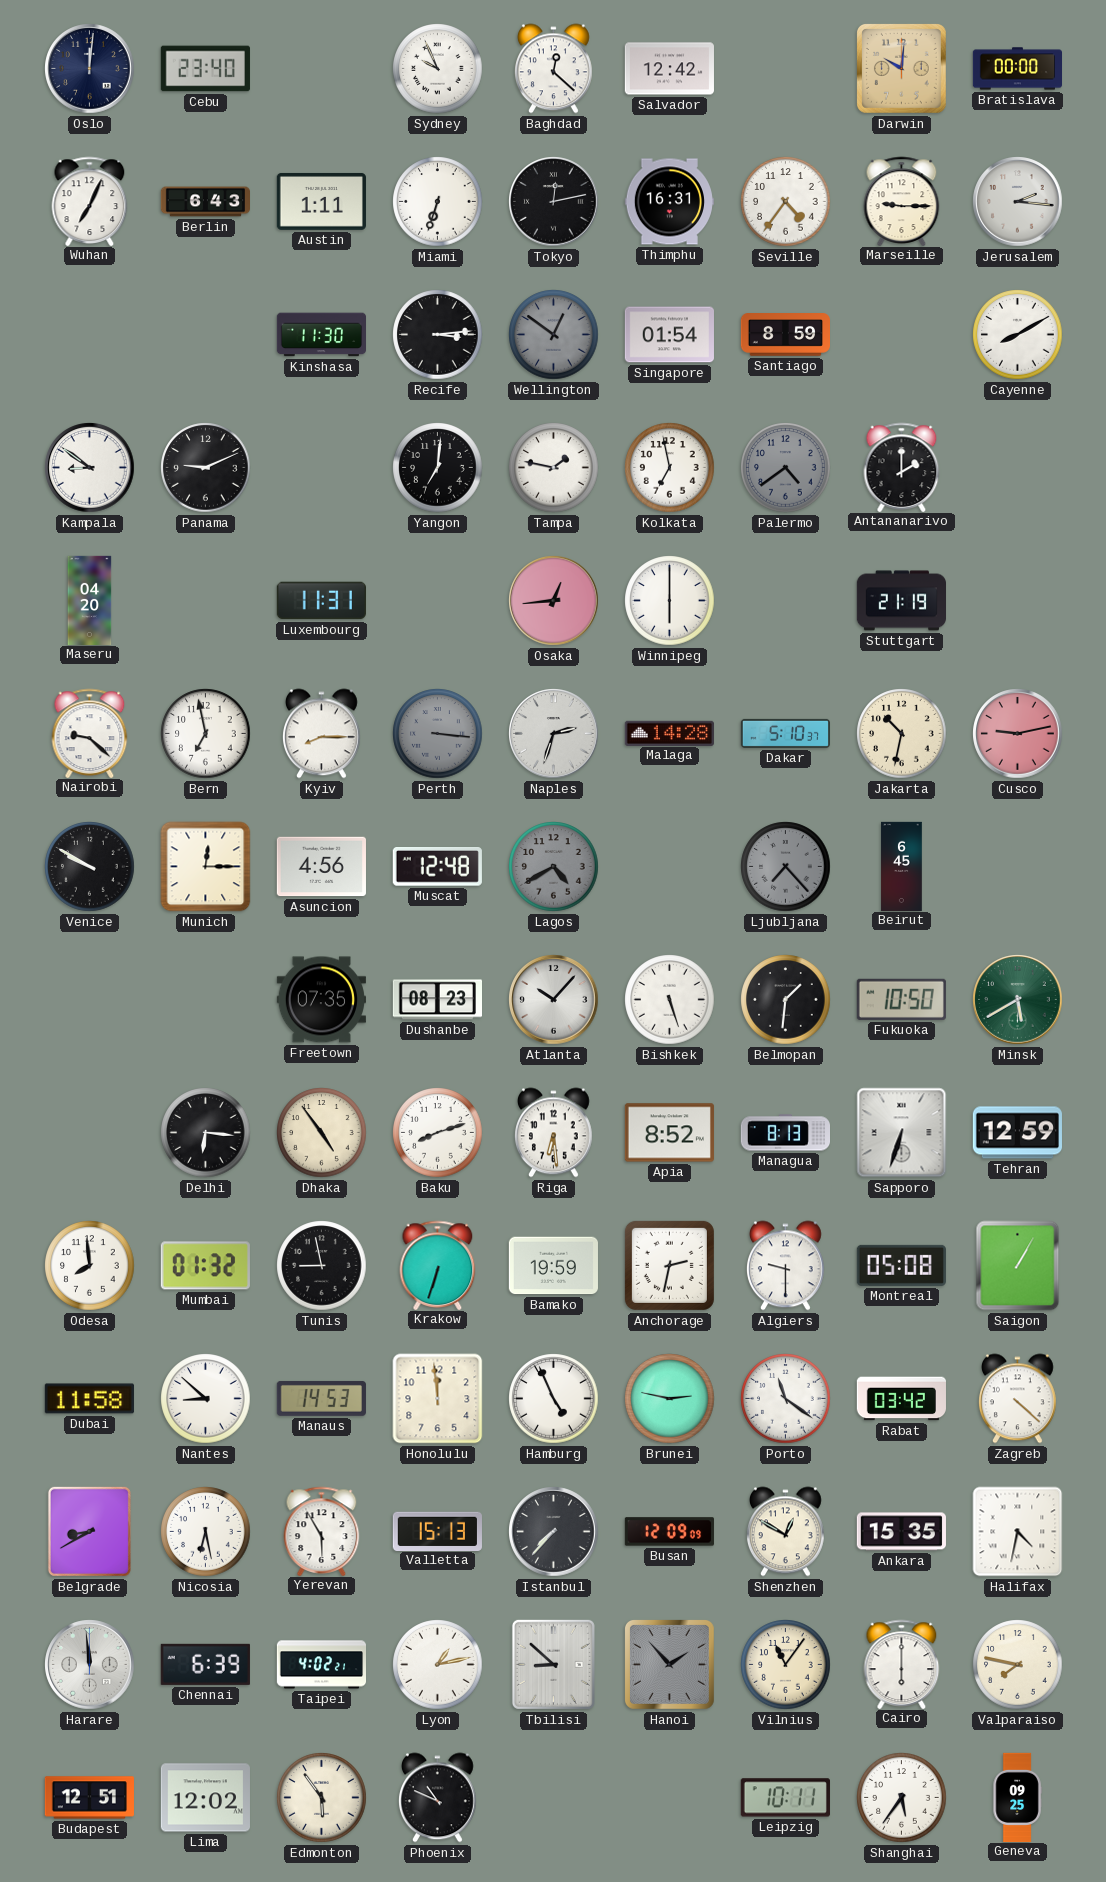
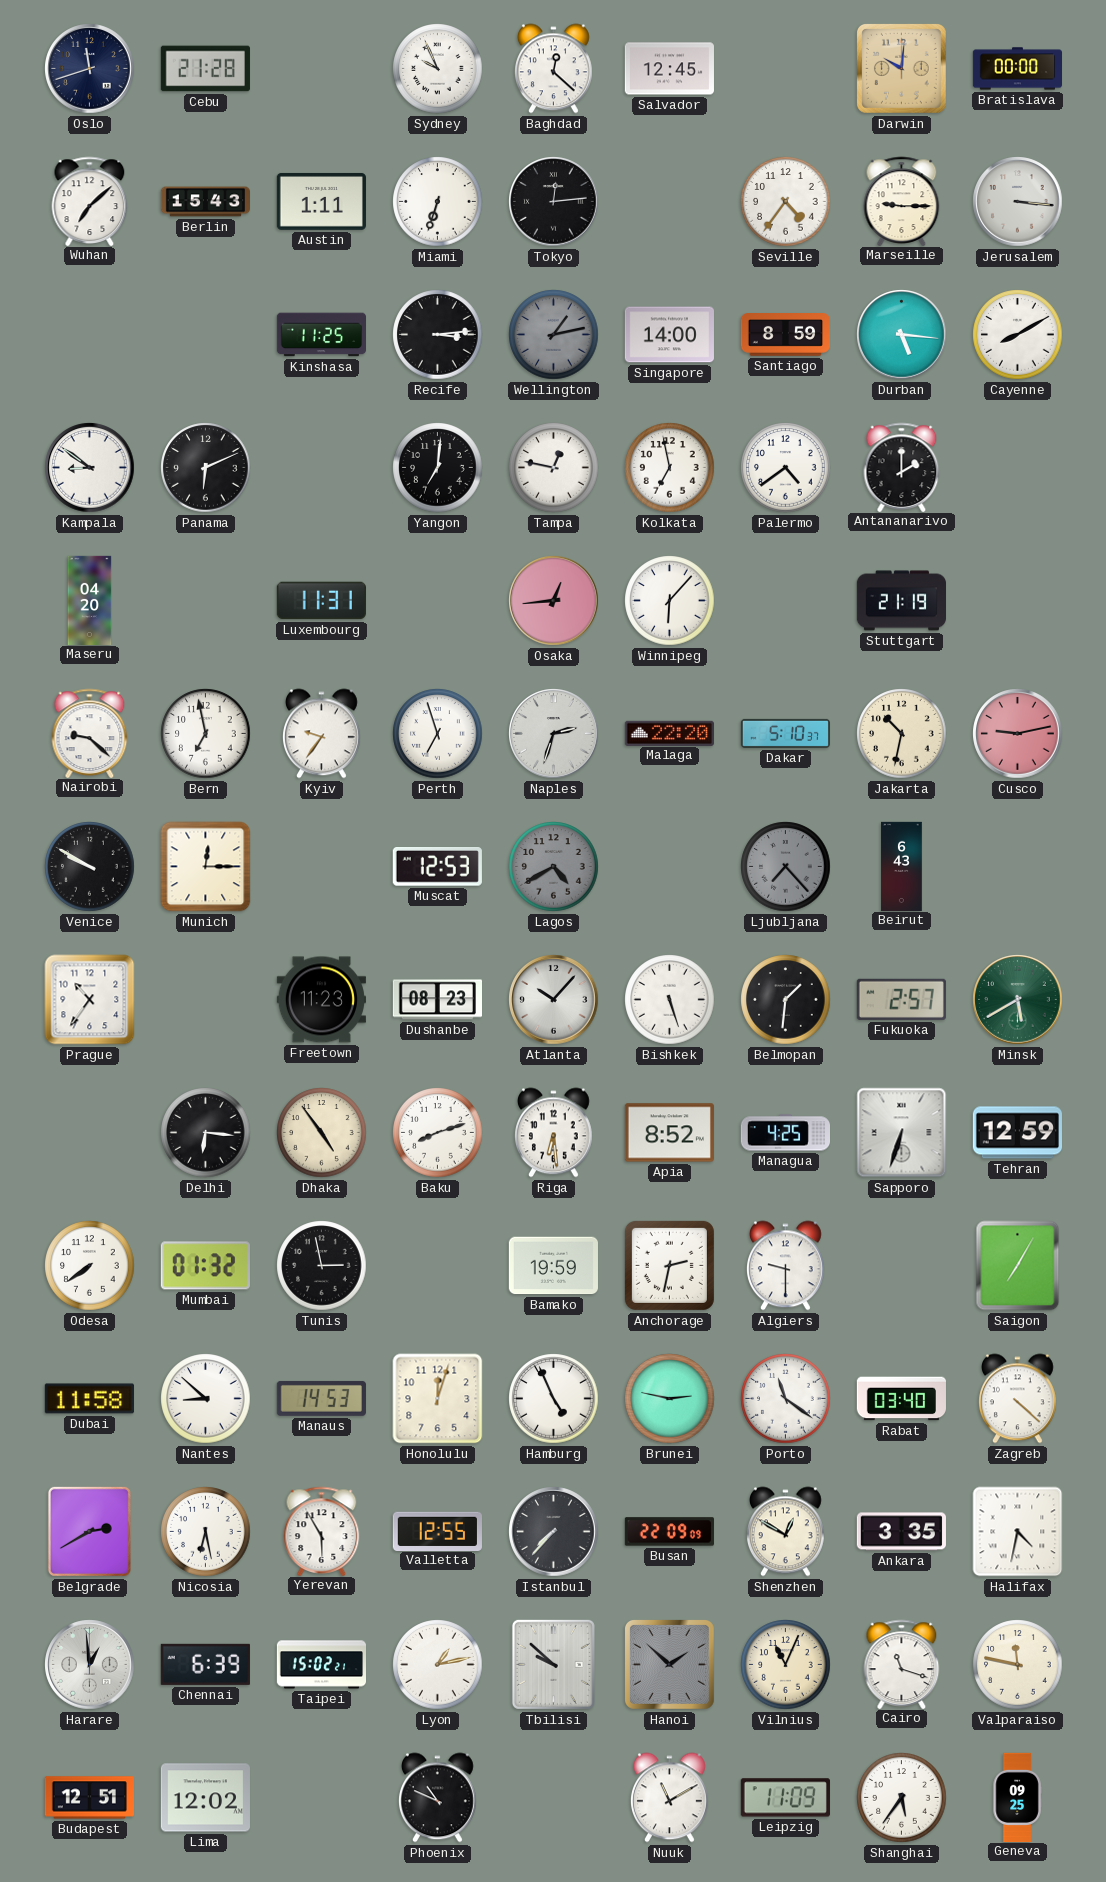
Oslo: 12:01 -> 11:42
Cebu: 23:40 -> 21:28
Salvador: 12:42 -> 12:45
Wuhan: 7:04 -> 7:08
Berlin: 6:43 -> 15:43
Tokyo: 12:13 -> 12:14
Thimphu: 16:31 -> none
Jerusalem: 2:16 -> 3:16
Kinshasa: 11:30 -> 11:25
Wellington: 12:51 -> 1:13
Singapore: 01:54 -> 14:00
Durban: none -> 5:16
Panama: 9:11 -> 6:11
Tampa: 1:47 -> 12:47
Palermo dial: grey -> white
Winnipeg: 6:00 -> 6:07
Kyiv: 8:15 -> 9:36
Perth: 3:16 -> 6:57
Perth dial: grey -> white
Malaga: 14:28 -> 22:20
Asuncion: 4:56 -> none
Muscat: 12:48 -> 12:53
Beirut: 6:45 -> 6:43
Prague: none -> 10:36
Freetown: 07:35 -> 11:23
Fukuoka: 10:50 -> 2:57
Managua: 8:13 -> 4:25
Odesa: 7:59 -> 7:39
Tunis: 8:58 -> 2:58
Krakow: 6:33 -> none
Montreal: 05:08 -> none
Saigon: 1:05 -> 7:05
Honolulu: 11:59 -> 12:03
Rabat: 03:42 -> 03:40
Belgrade: 8:40 -> 2:40
Valletta: 15:13 -> 12:55
Busan: 12:09 -> 22:09
Ankara: 15:35 -> 3:35
Harare: 11:59 -> 12:59
Taipei: 4:02 -> 15:02
Tbilisi: 8:52 -> 9:52
Hanoi: 1:53 -> 1:52
Vilnius: 11:06 -> 11:04
Cairo: 6:00 -> 11:18
Valparaiso: 7:47 -> 11:47
Edmonton: 5:54 -> none
Nuuk: none -> 11:10
Leipzig: 10:11 -> 11:09
